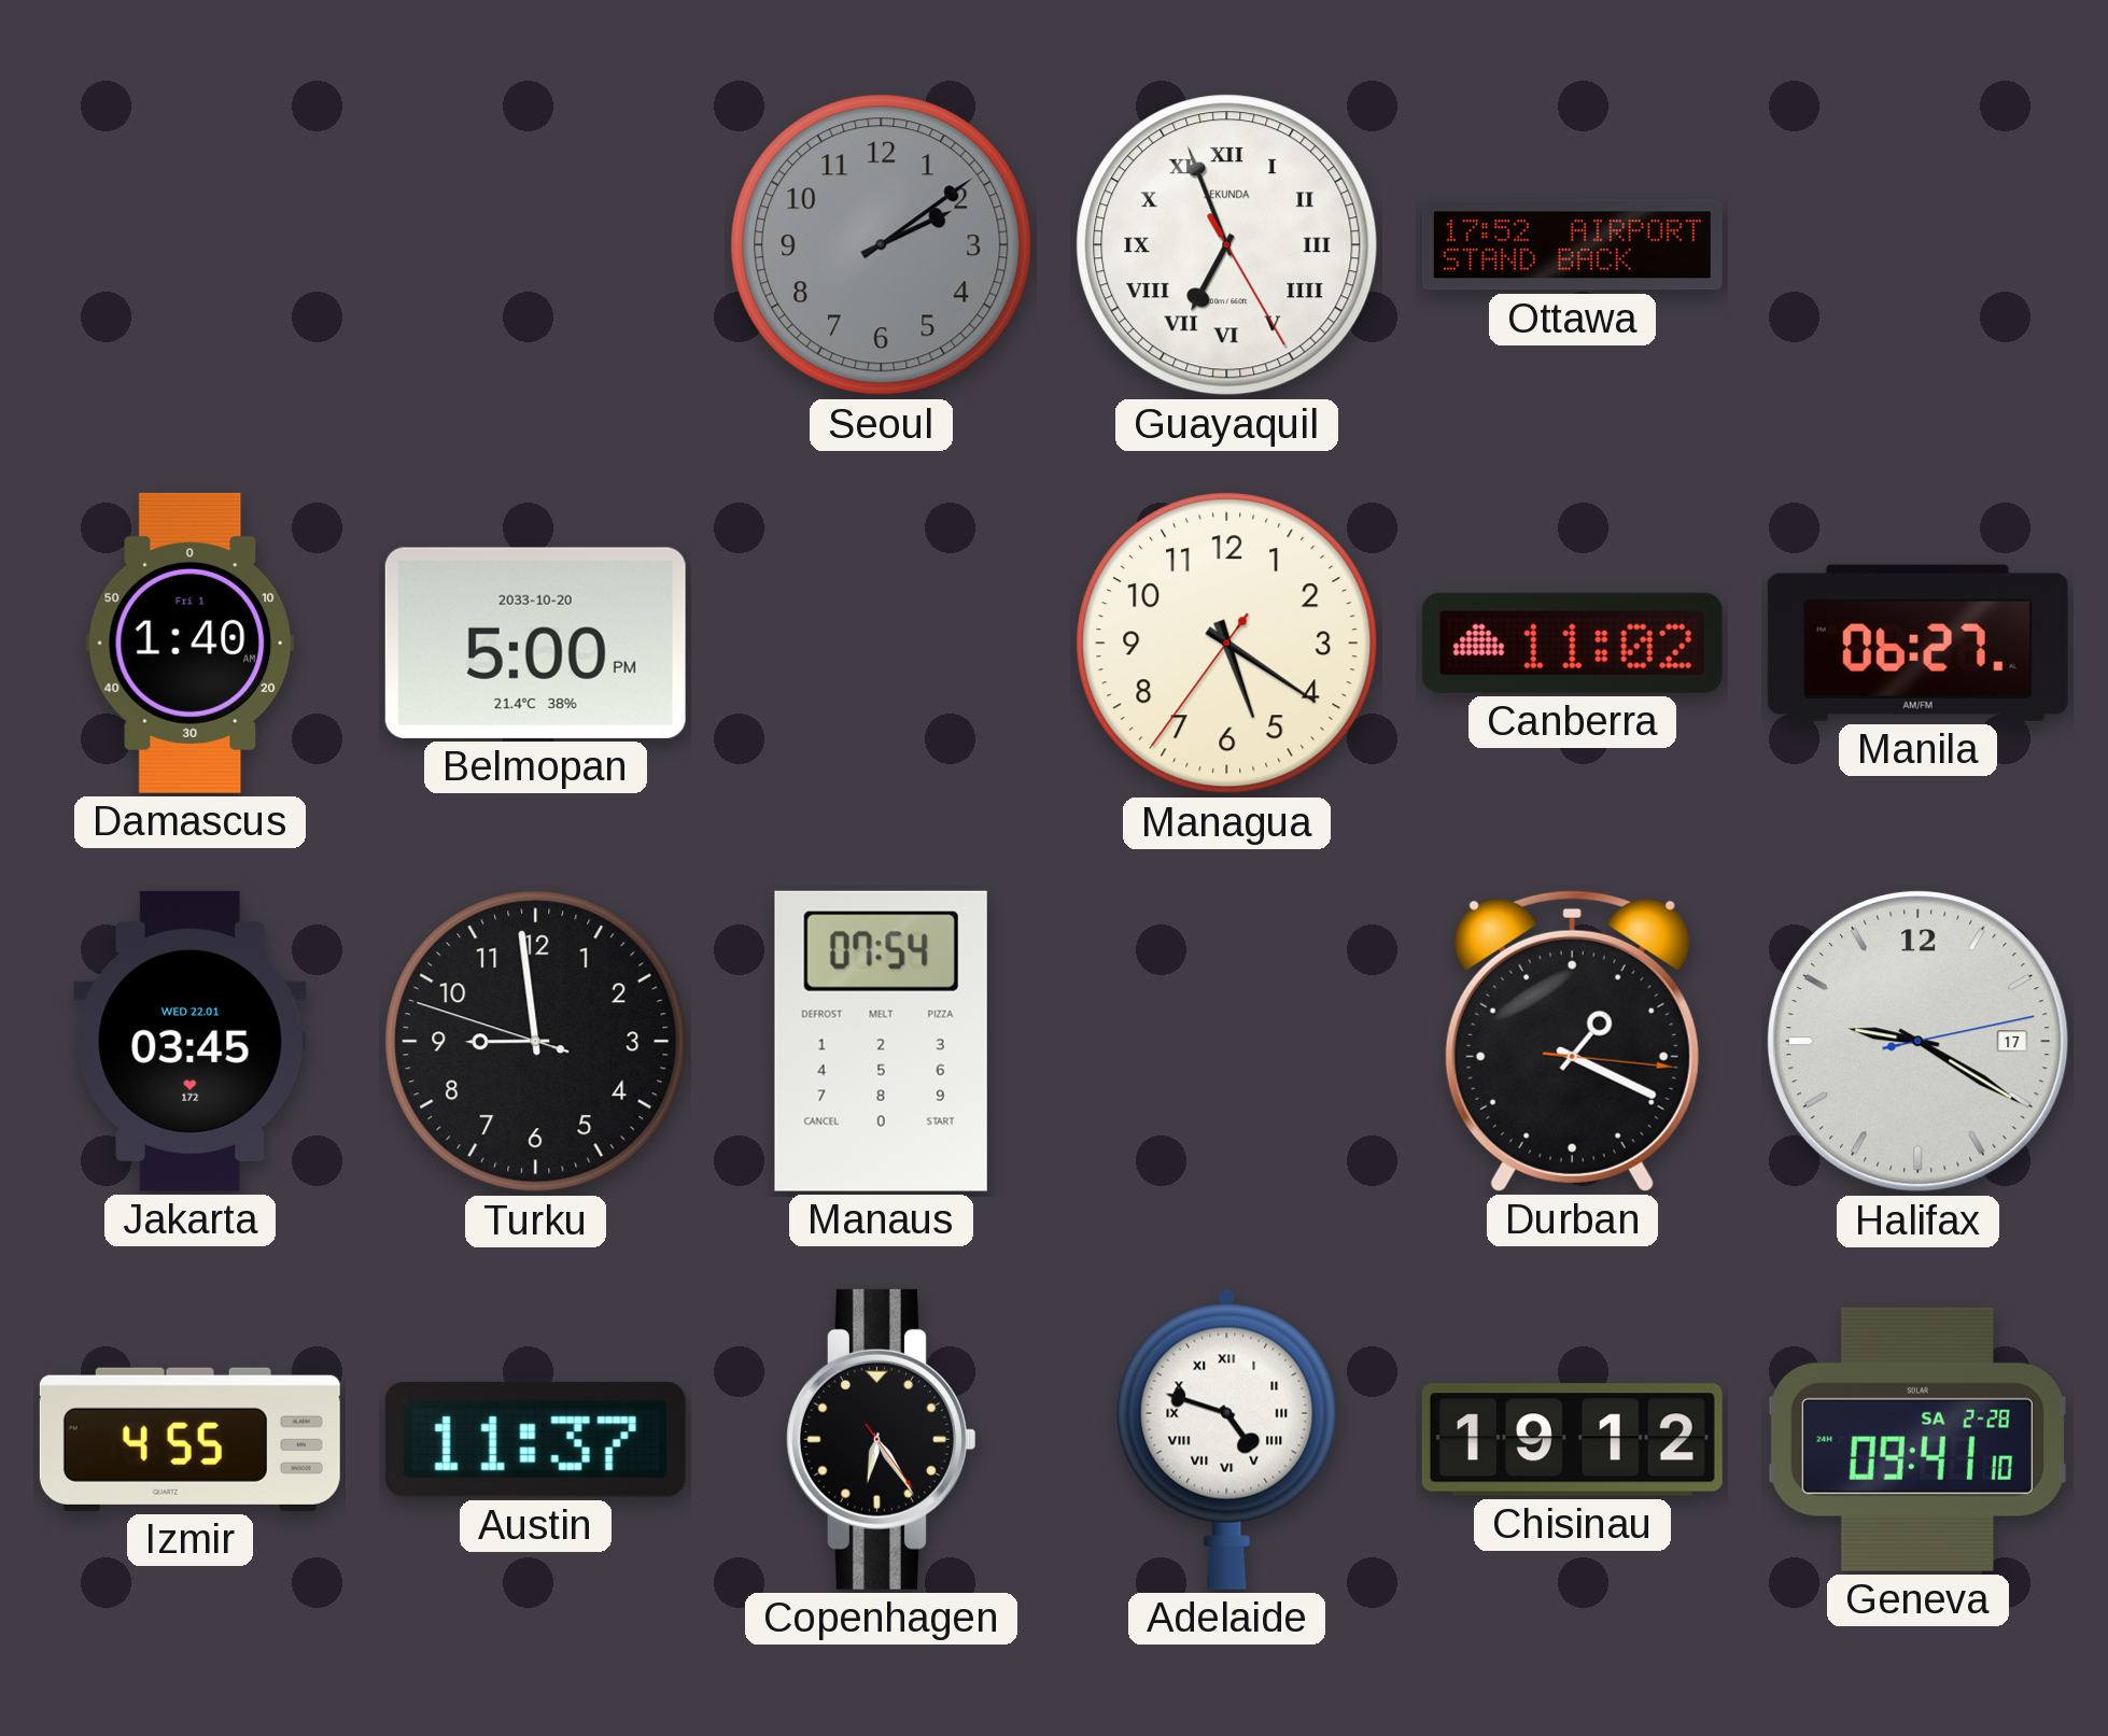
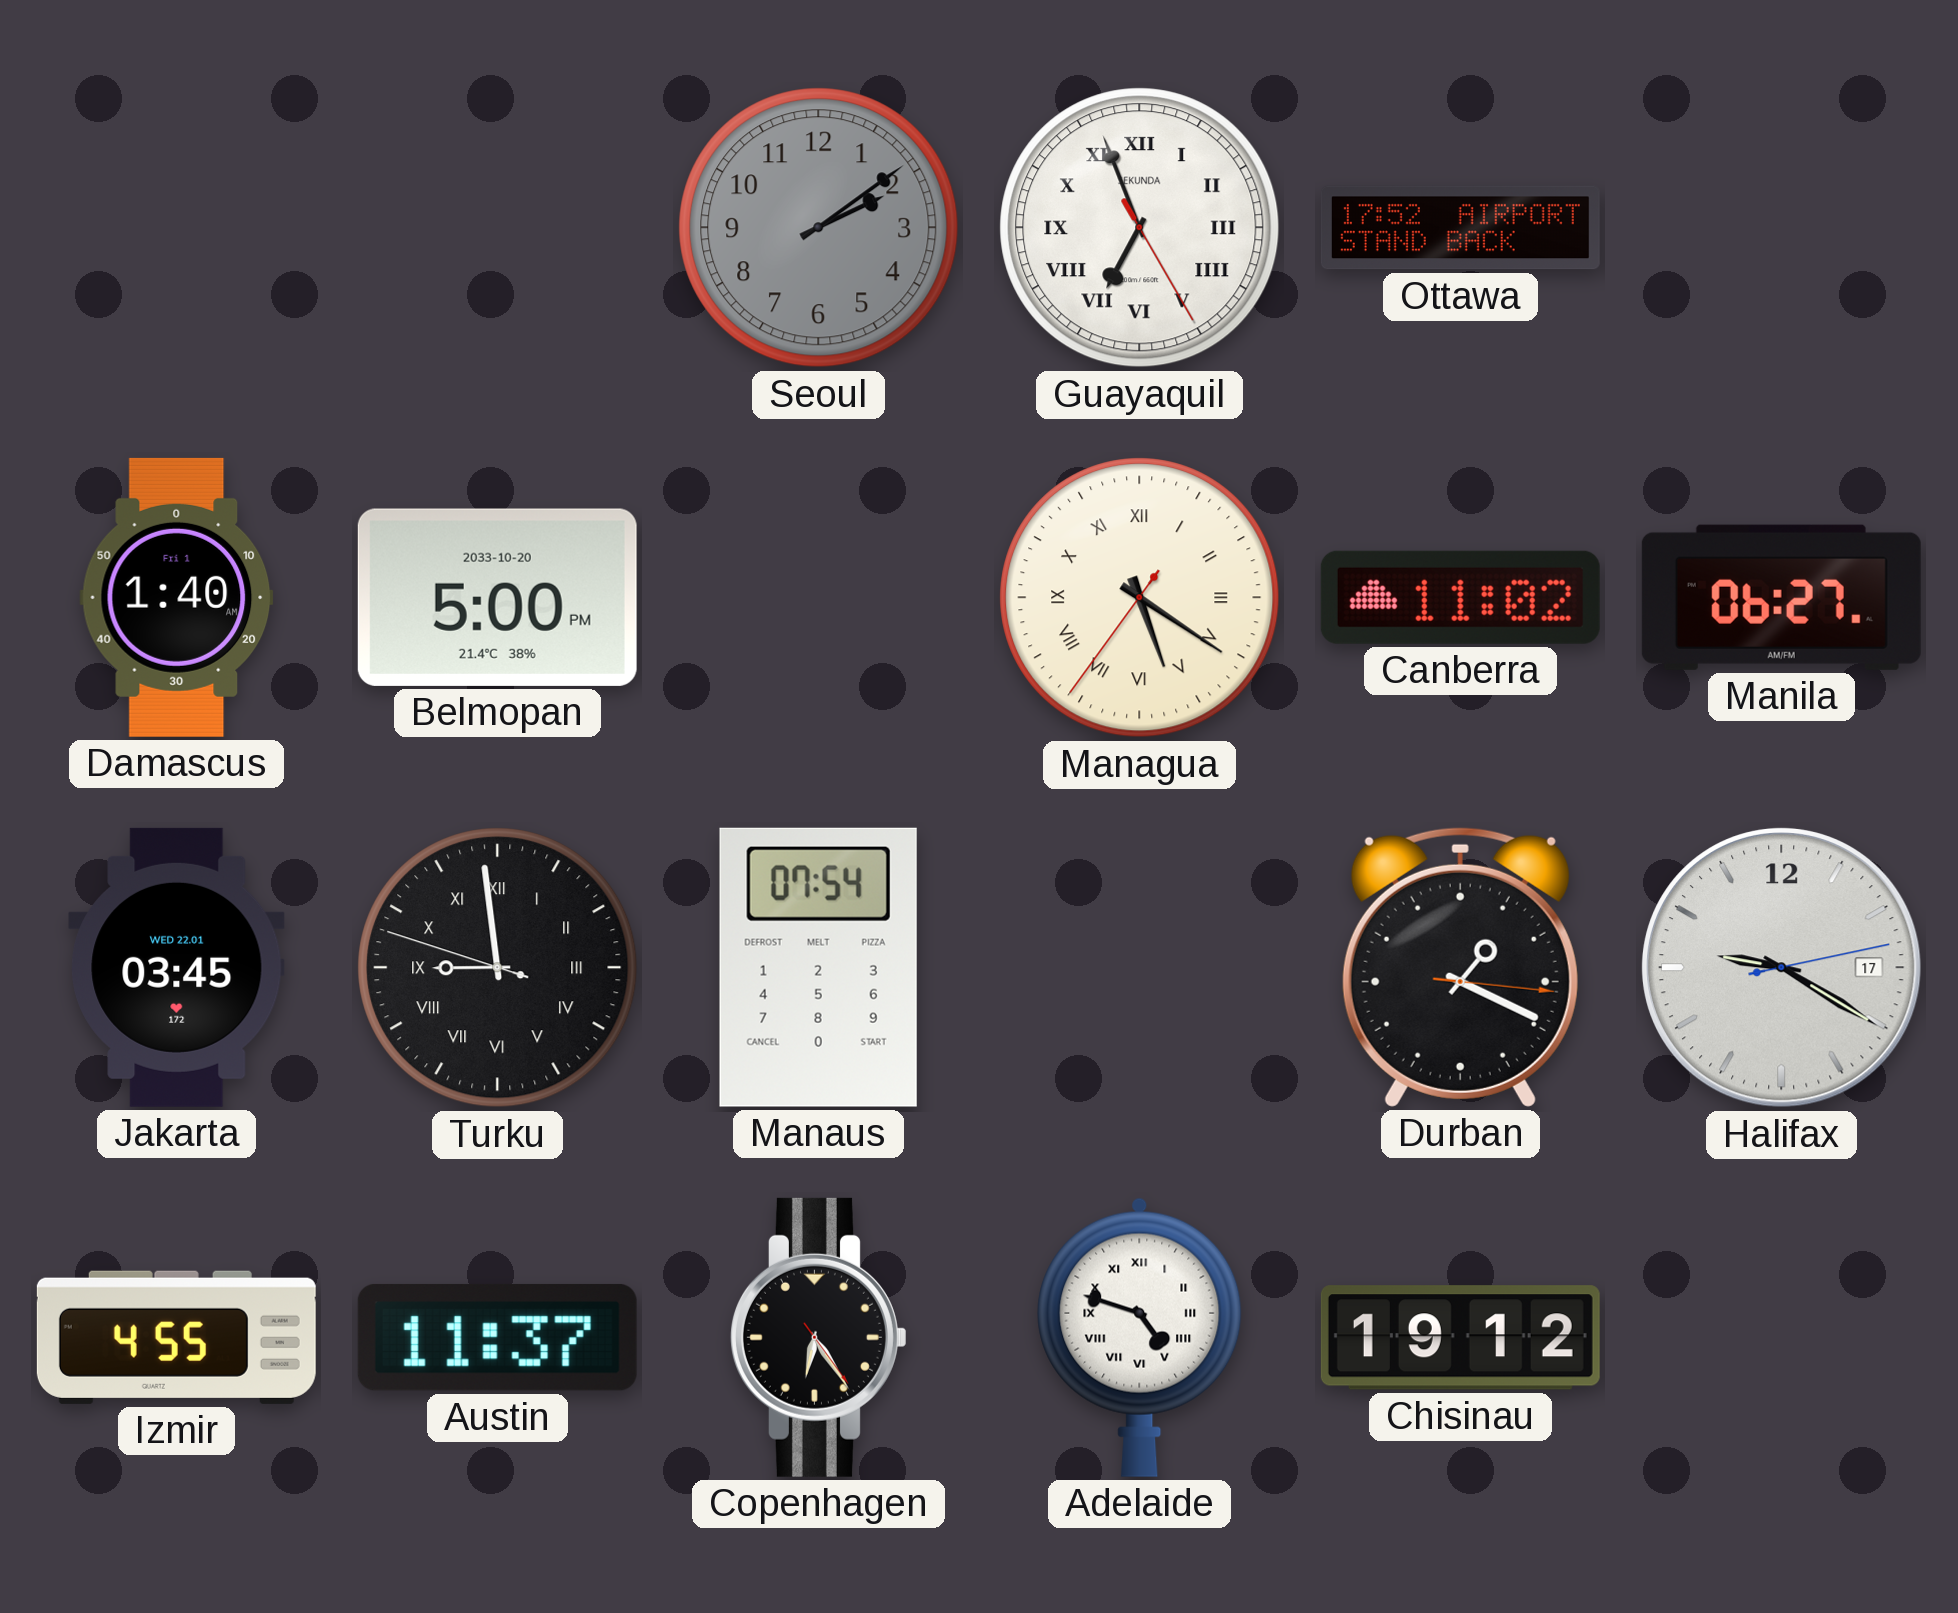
Managua numerals: Arabic -> Roman
Turku numerals: Arabic -> Roman
Geneva: 09:41 -> none
